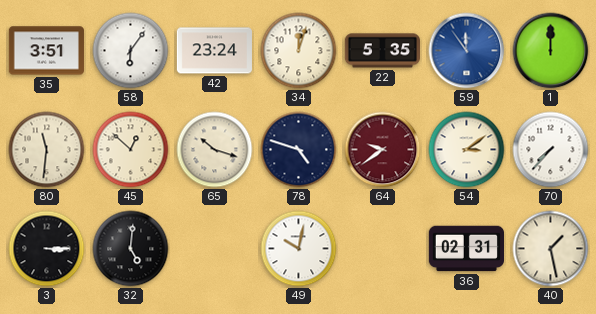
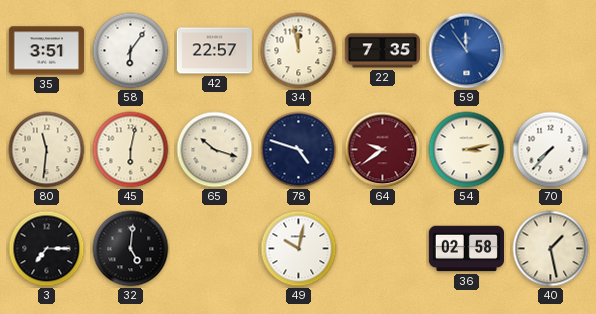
42: 23:24 -> 22:57
34: 12:03 -> 11:58
22: 5:35 -> 7:35
1: 12:00 -> none
45: 12:52 -> 6:02
54: 3:09 -> 3:13
3: 3:15 -> 7:15
36: 02:31 -> 02:58
